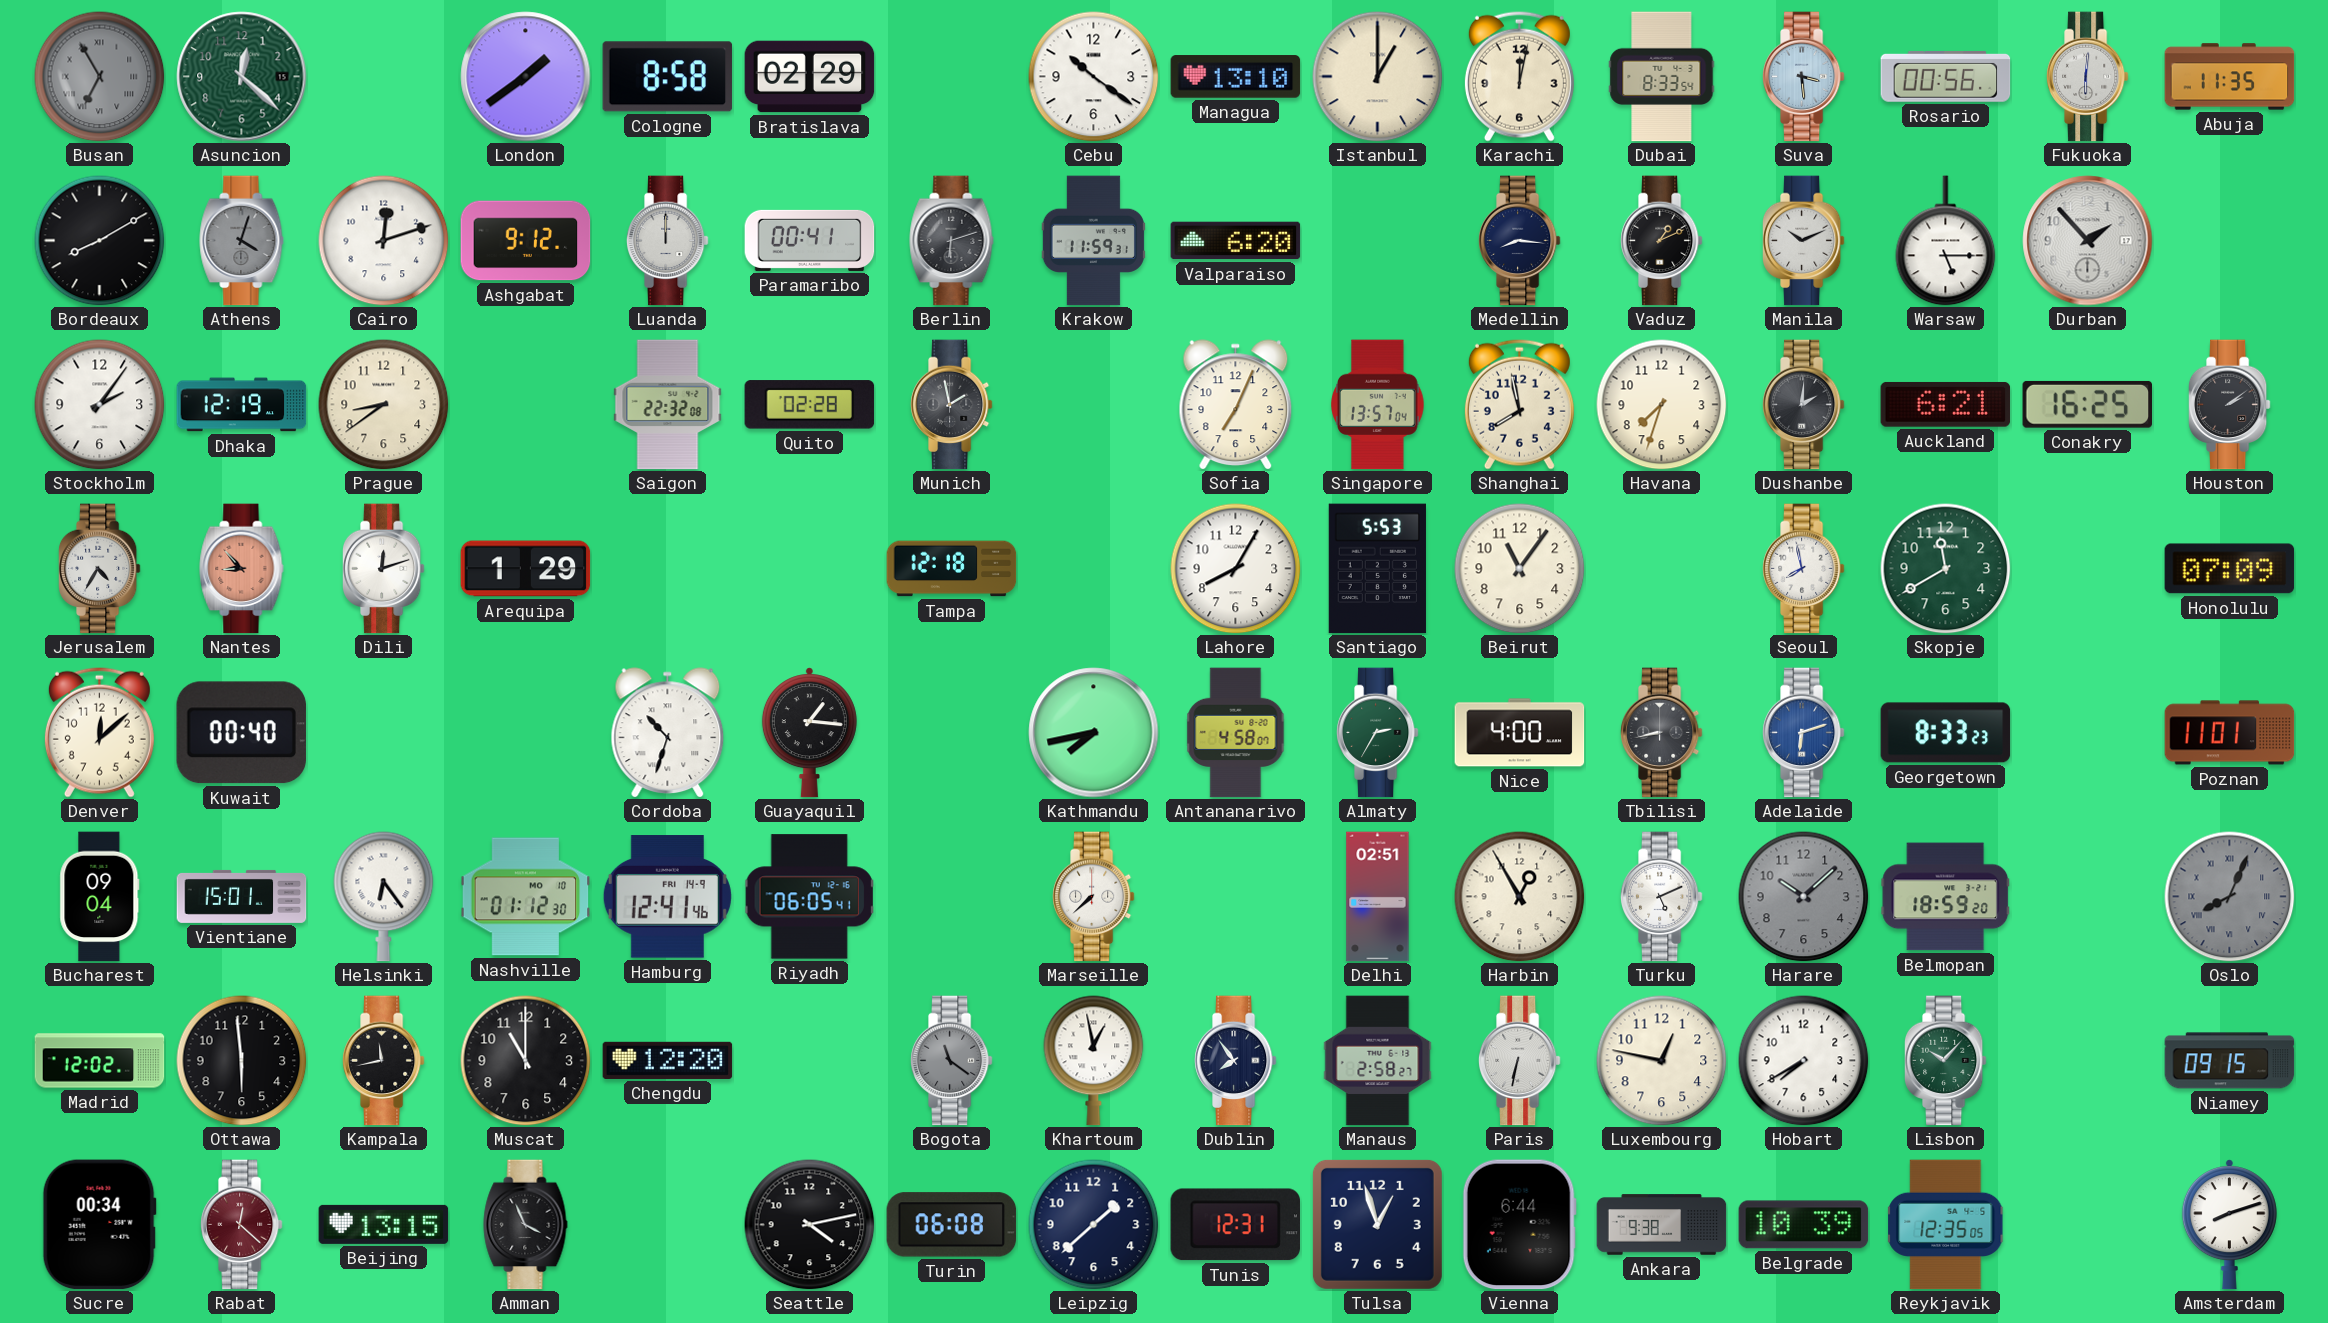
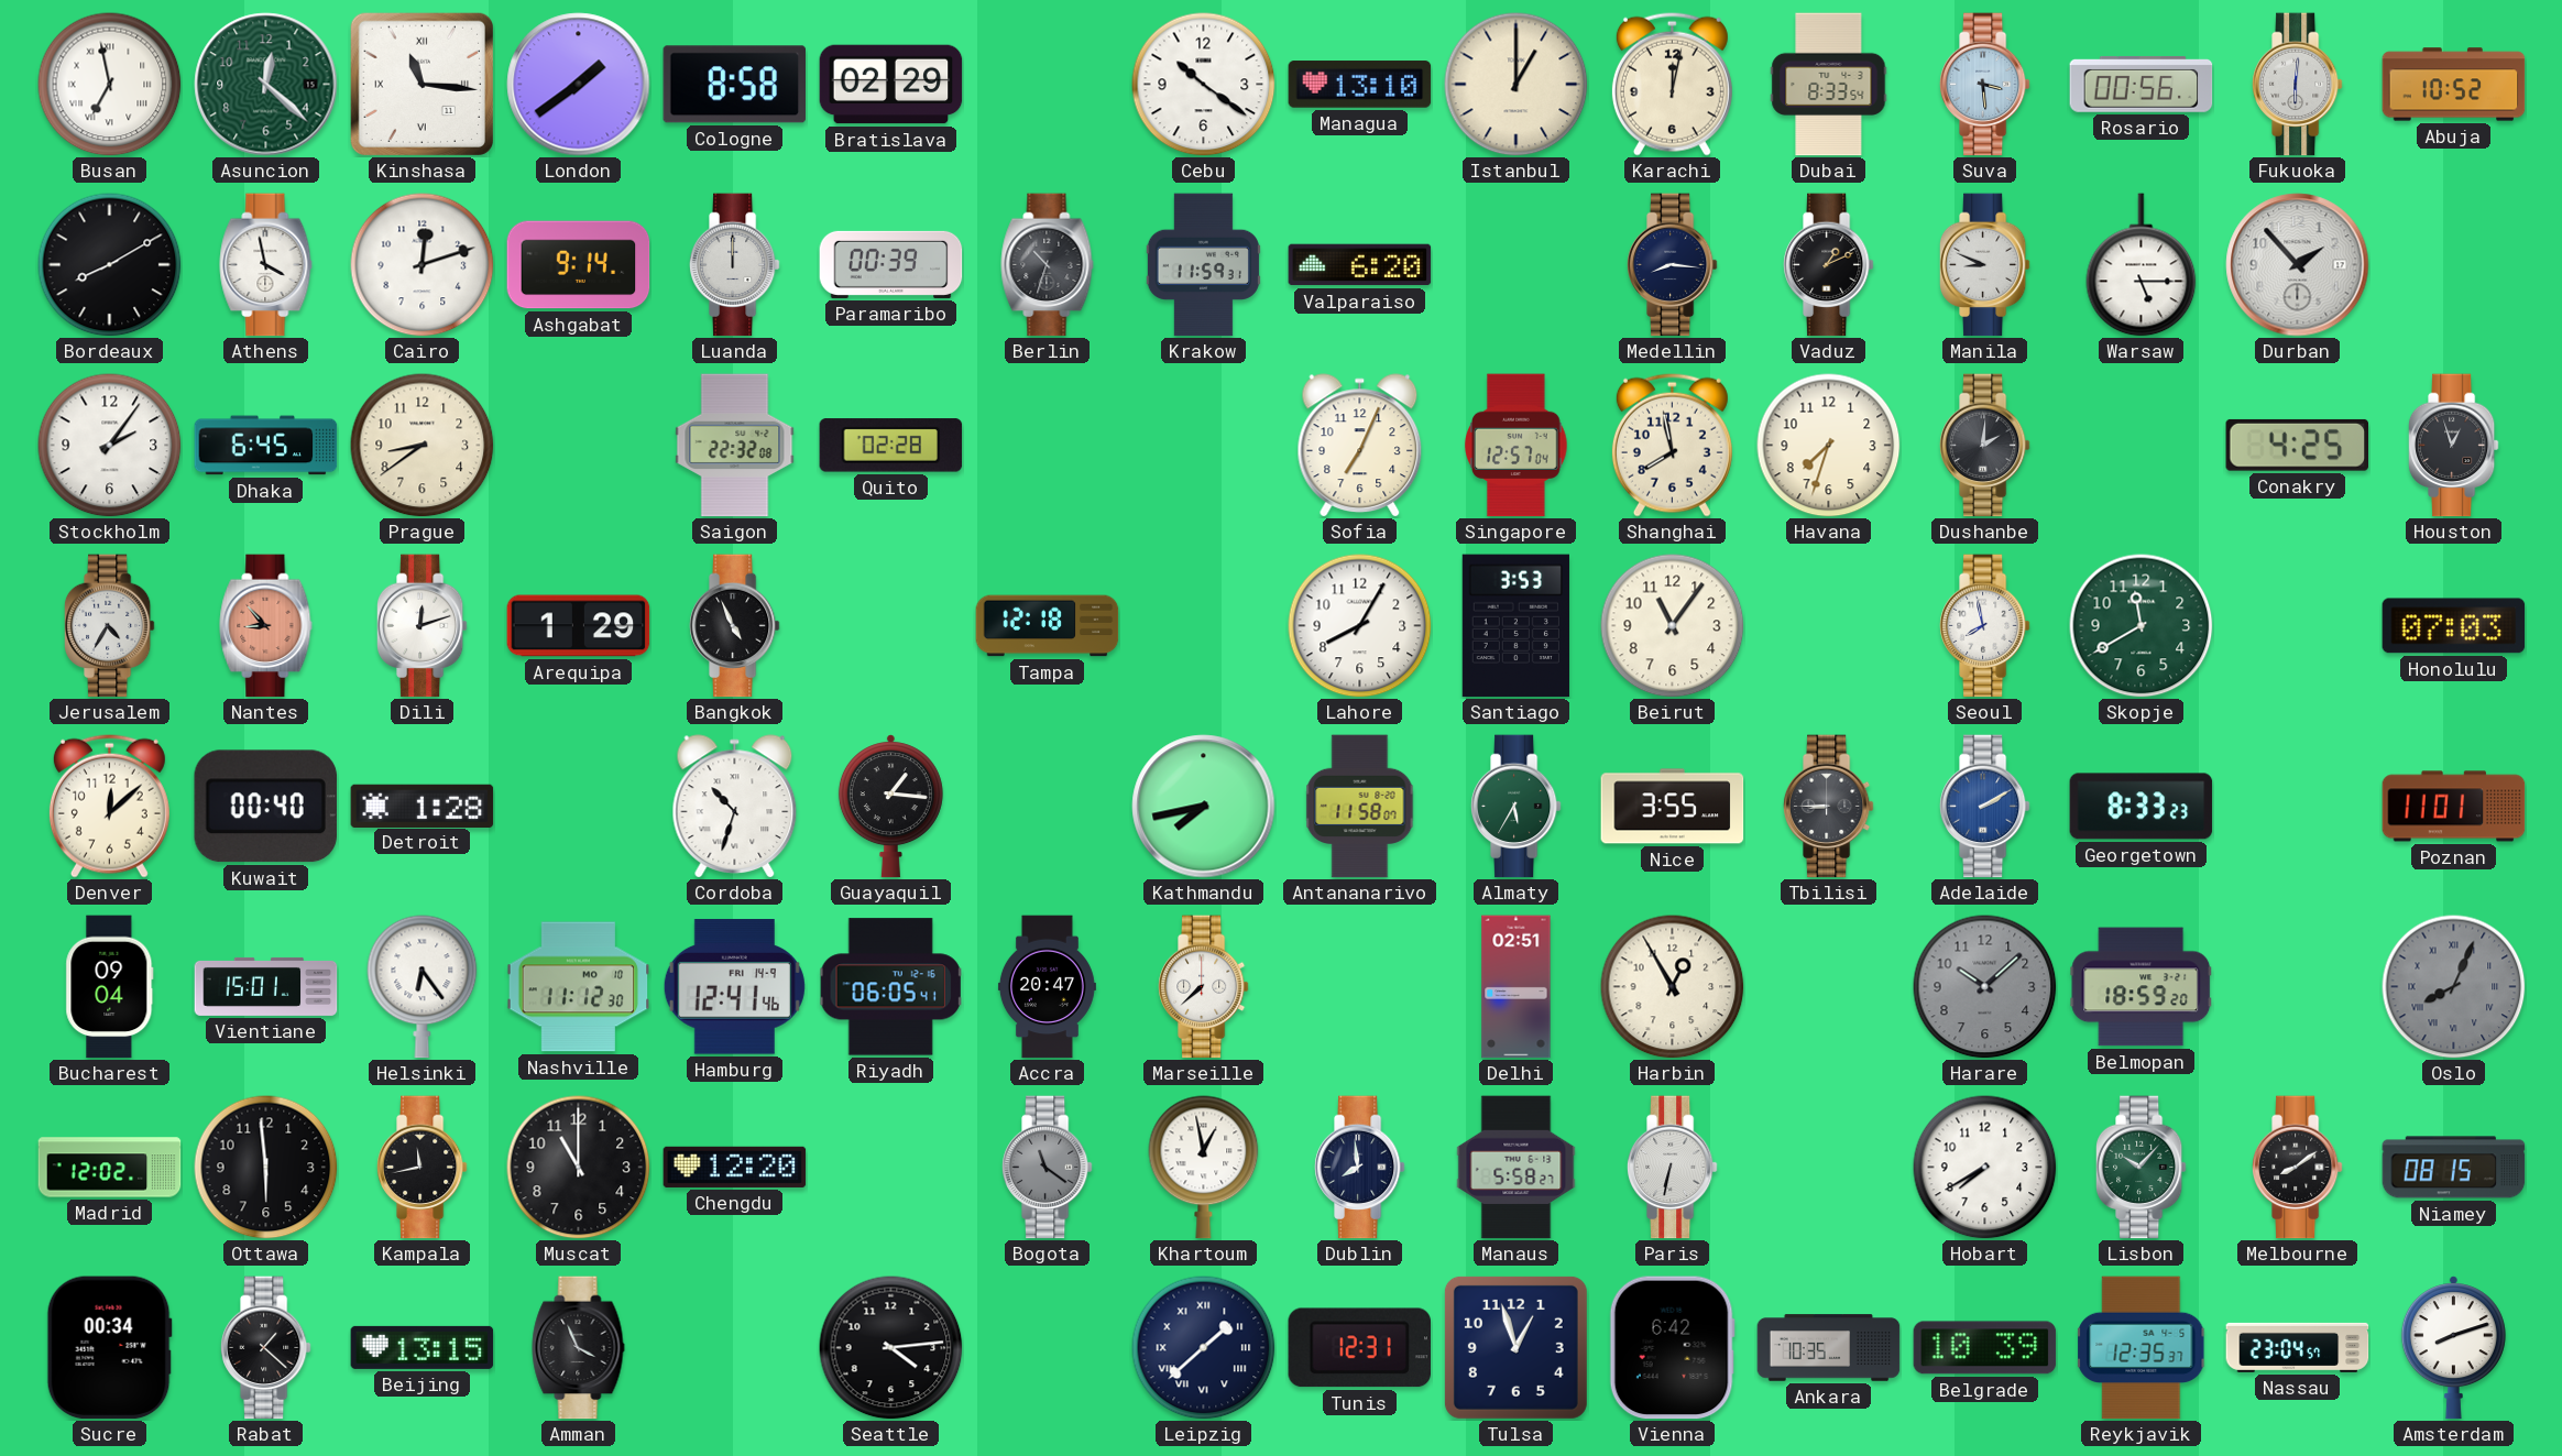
Busan: 6:55 -> 6:58
Busan dial: grey -> white
Kinshasa: none -> 11:16
Abuja: 11:35 -> 10:52
Athens: 4:03 -> 3:58
Athens dial: grey -> white
Ashgabat: 9:12 -> 9:14
Paramaribo: 00:41 -> 00:39
Berlin: 6:12 -> 10:33
Manila: 10:11 -> 8:49
Dhaka: 12:19 -> 6:45
Munich: 1:58 -> none
Singapore: 13:57 -> 12:57
Auckland: 6:21 -> none
Conakry: 16:25 -> 4:25
Houston: 2:09 -> 12:57
Bangkok: none -> 4:56
Santiago: 5:53 -> 3:53
Honolulu: 07:09 -> 07:03
Detroit: none -> 1:28
Antananarivo: 4:58 -> 11:58
Almaty: 2:35 -> 5:35
Nice: 4:00 -> 3:55
Tbilisi: 8:43 -> 8:45
Adelaide: 6:12 -> 2:10
Nashville: 01:12 -> 11:12
Accra: none -> 20:47
Turku: 5:11 -> none
Dublin: 7:54 -> 7:59
Manaus: 2:58 -> 5:58
Luxembourg: 12:47 -> none
Melbourne: none -> 8:09
Niamey: 09:15 -> 08:15
Rabat: 12:22 -> 1:22
Rabat dial: burgundy -> black
Seattle: 4:13 -> 4:14
Turin: 06:08 -> none
Leipzig numerals: Arabic -> Roman
Vienna: 6:44 -> 6:42
Ankara: 9:38 -> 10:35
Reykjavik: 12:35:05 -> 12:35:37
Nassau: none -> 23:04
